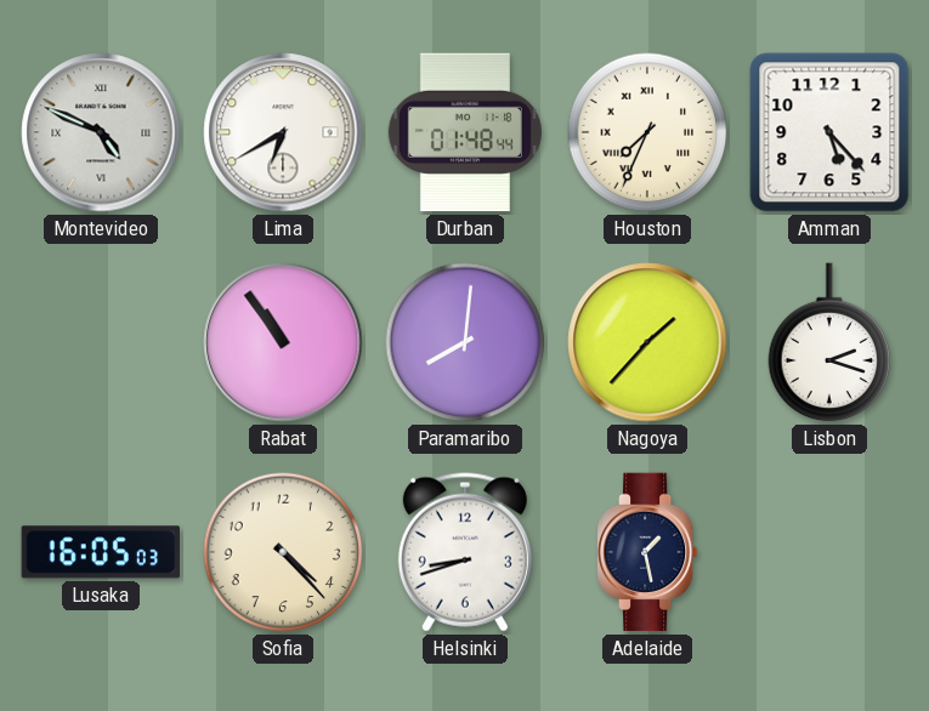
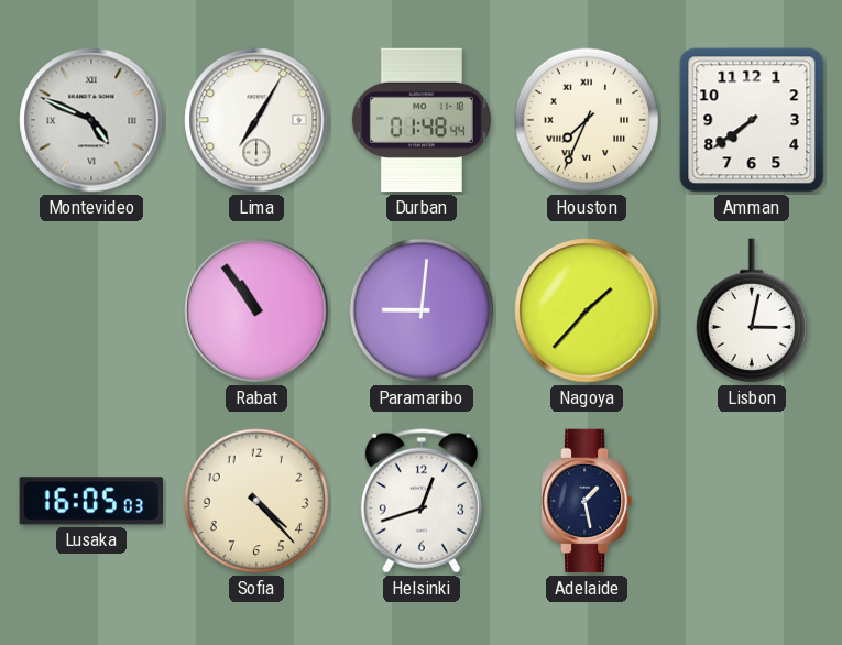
Lima: 6:40 -> 7:05
Amman: 5:23 -> 7:39
Paramaribo: 8:01 -> 9:01
Lisbon: 2:18 -> 3:02
Helsinki: 8:42 -> 12:42
